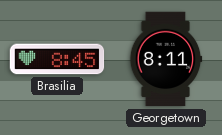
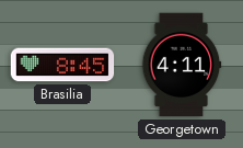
Georgetown: 8:11 -> 4:11
